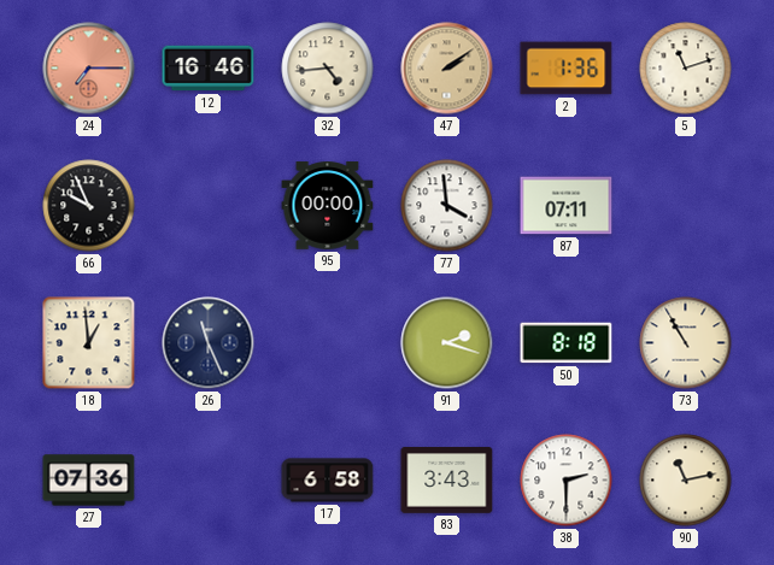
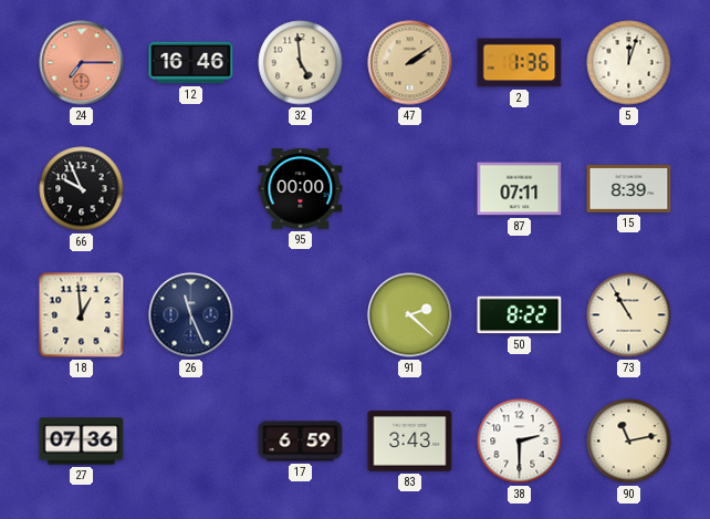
32: 4:44 -> 4:59
5: 11:12 -> 12:03
77: 3:59 -> none
15: none -> 8:39
91: 2:18 -> 2:22
50: 8:18 -> 8:22
17: 6:58 -> 6:59
